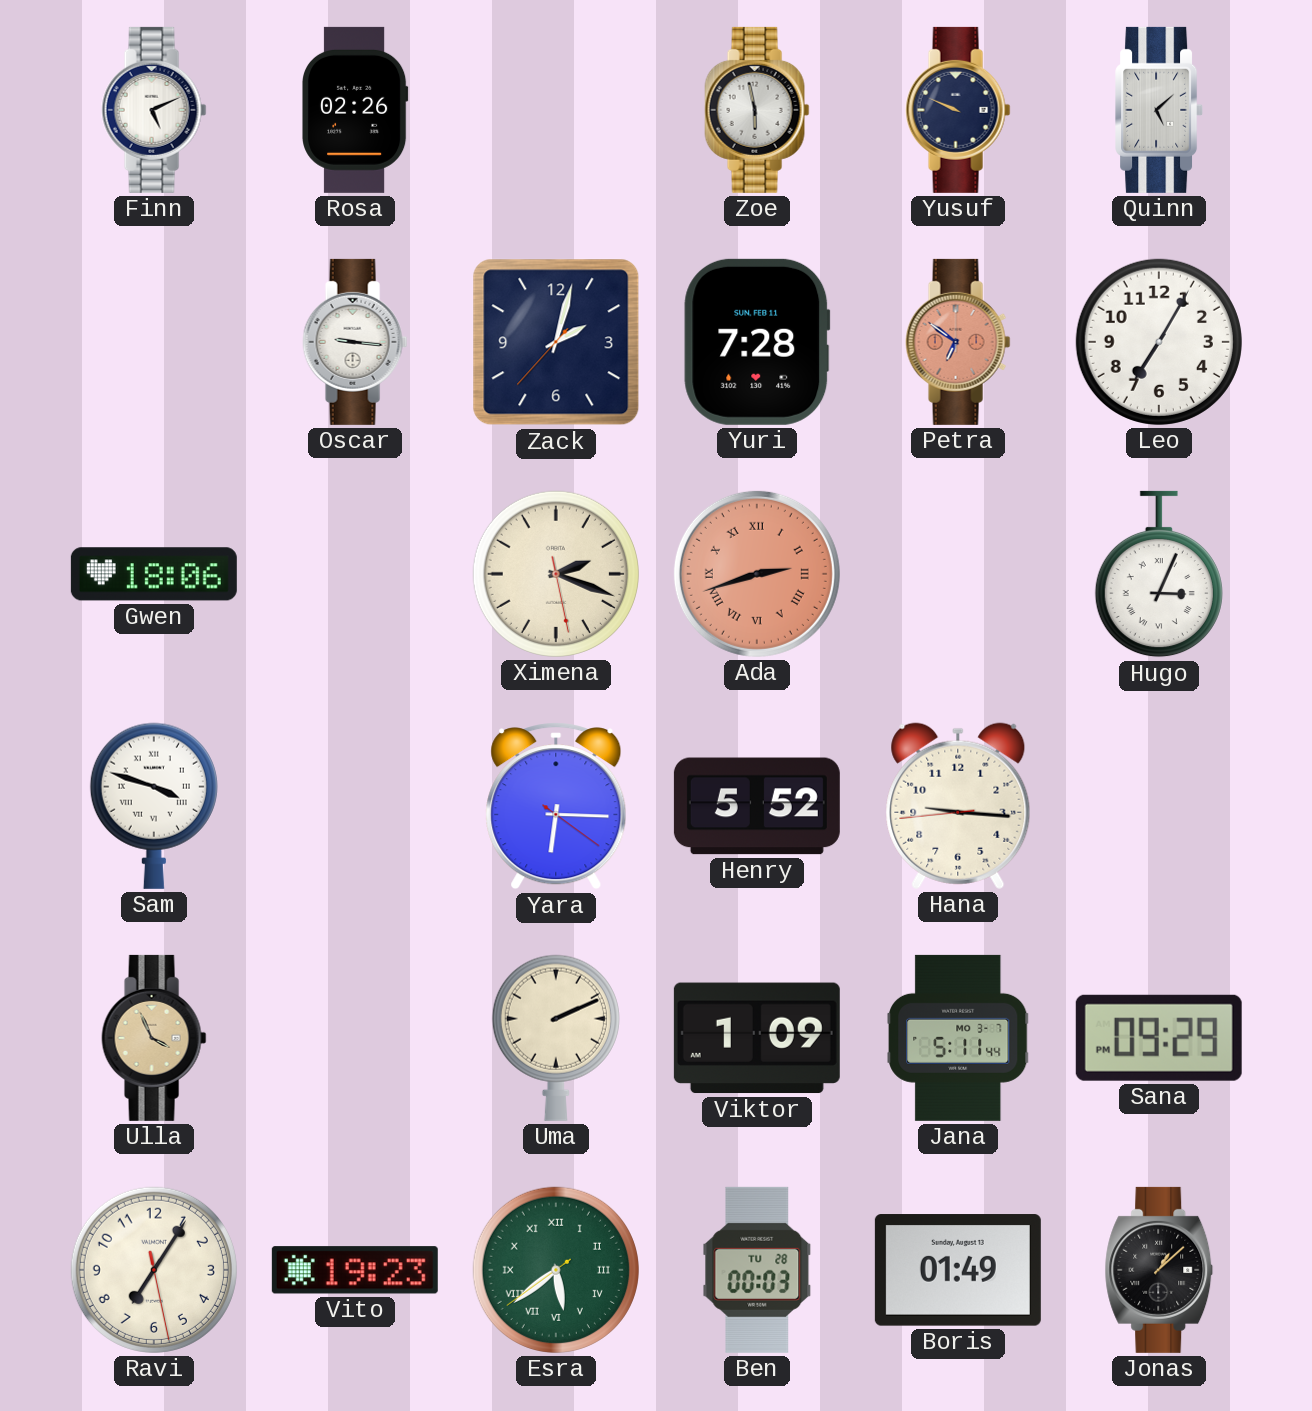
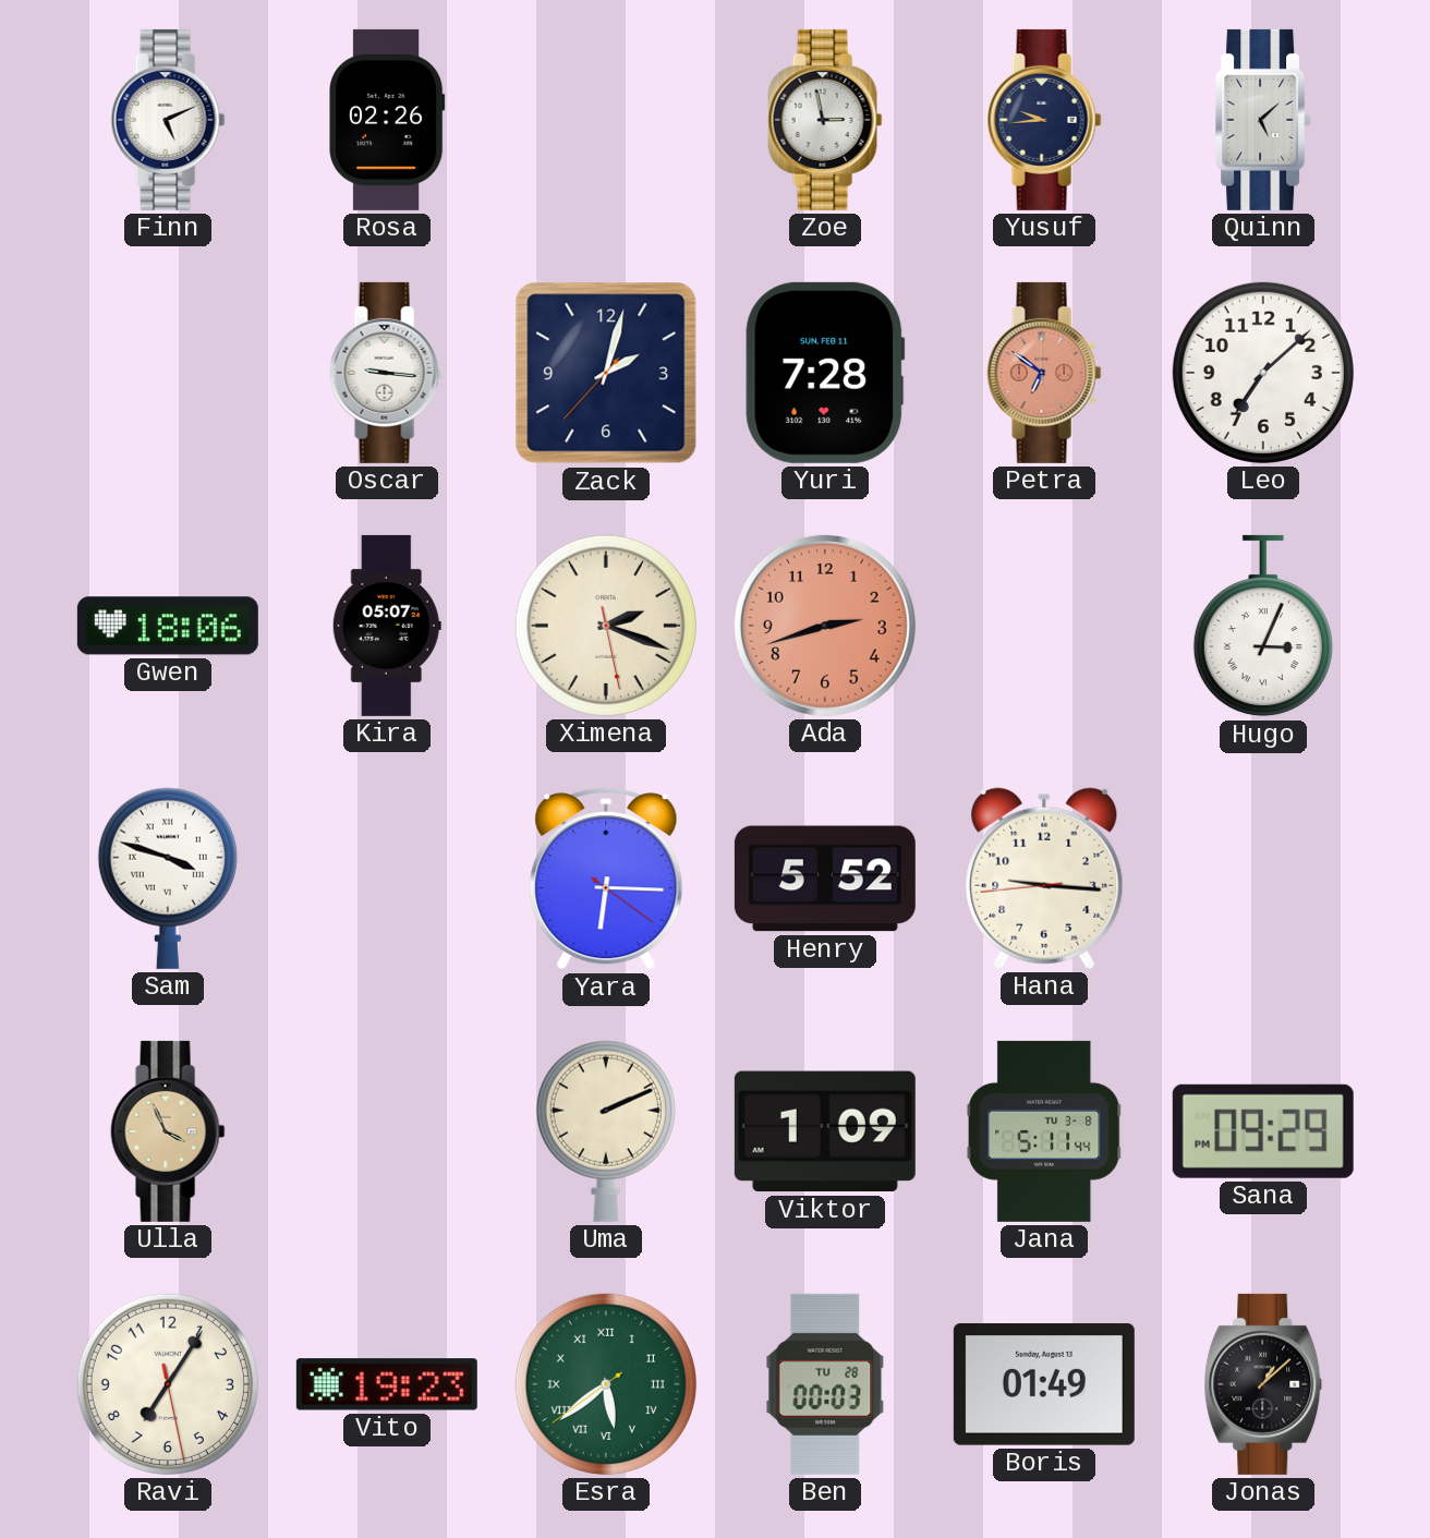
Zoe: 5:58 -> 2:58
Yusuf: 9:49 -> 9:44
Leo: 7:05 -> 7:08
Kira: none -> 05:07
Ada numerals: Roman -> Arabic
Jana date: MO 3-7 -> TU 3-8
